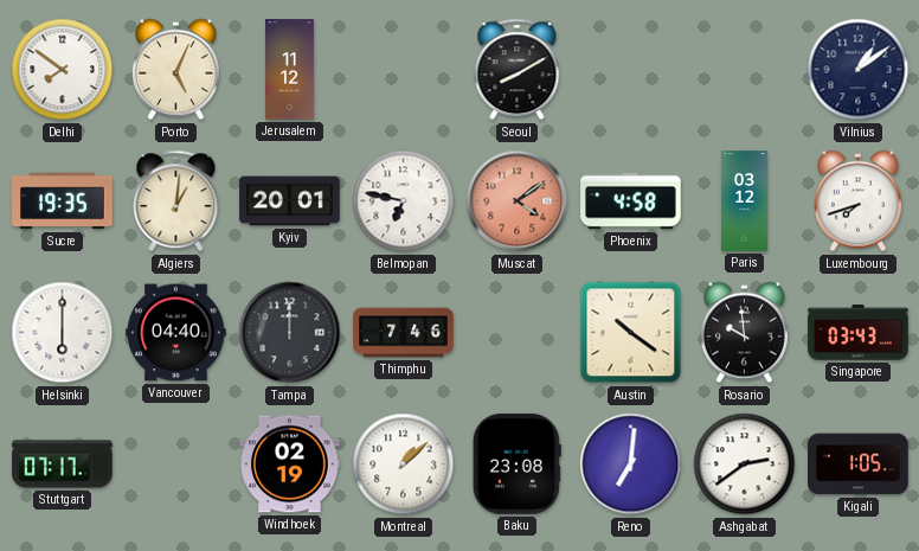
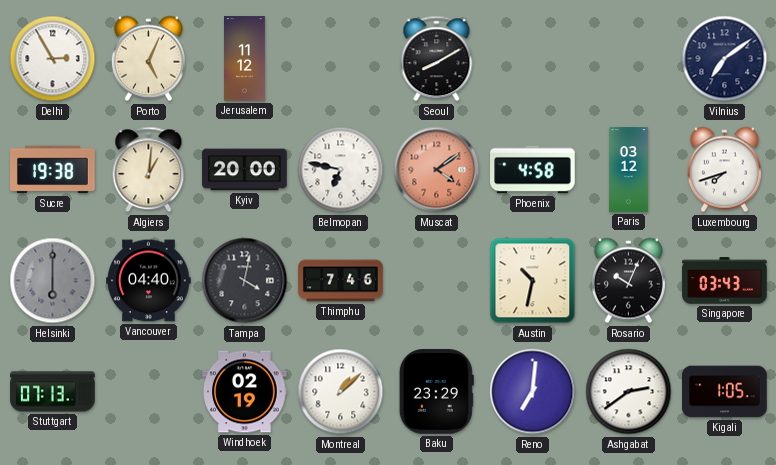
Delhi: 7:51 -> 2:55
Vilnius: 1:09 -> 7:09
Sucre: 19:35 -> 19:38
Kyiv: 20:01 -> 20:00
Helsinki dial: white -> grey
Tampa: 12:00 -> 4:02
Austin: 10:21 -> 10:32
Rosario: 9:59 -> 10:04
Stuttgart: 07:17 -> 07:13
Baku: 23:08 -> 23:29
